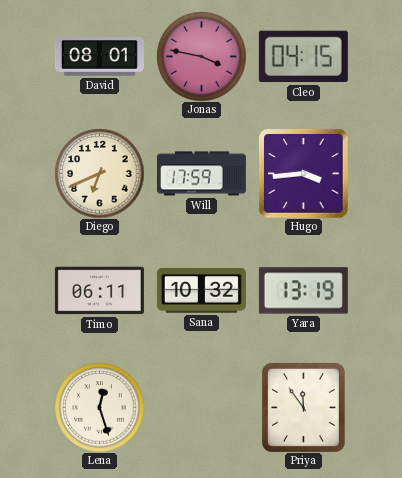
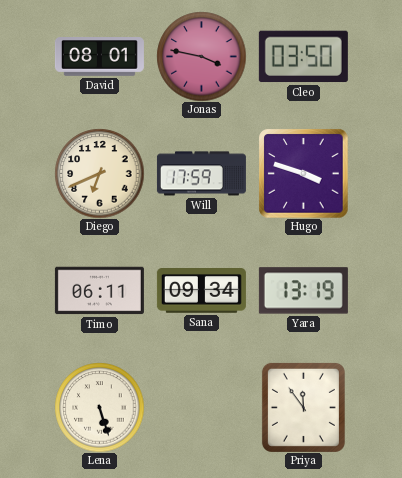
Cleo: 04:15 -> 03:50
Hugo: 3:44 -> 3:48
Sana: 10:32 -> 09:34
Lena: 12:27 -> 5:27
